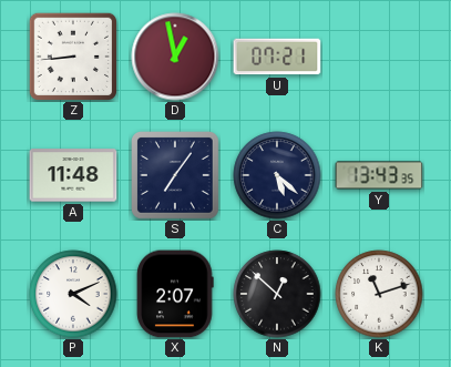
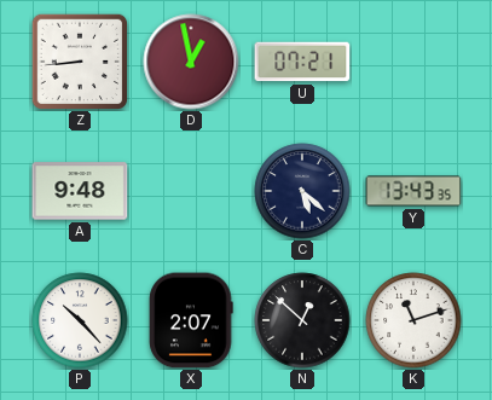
A: 11:48 -> 9:48
S: 7:06 -> none
P: 4:11 -> 10:23
